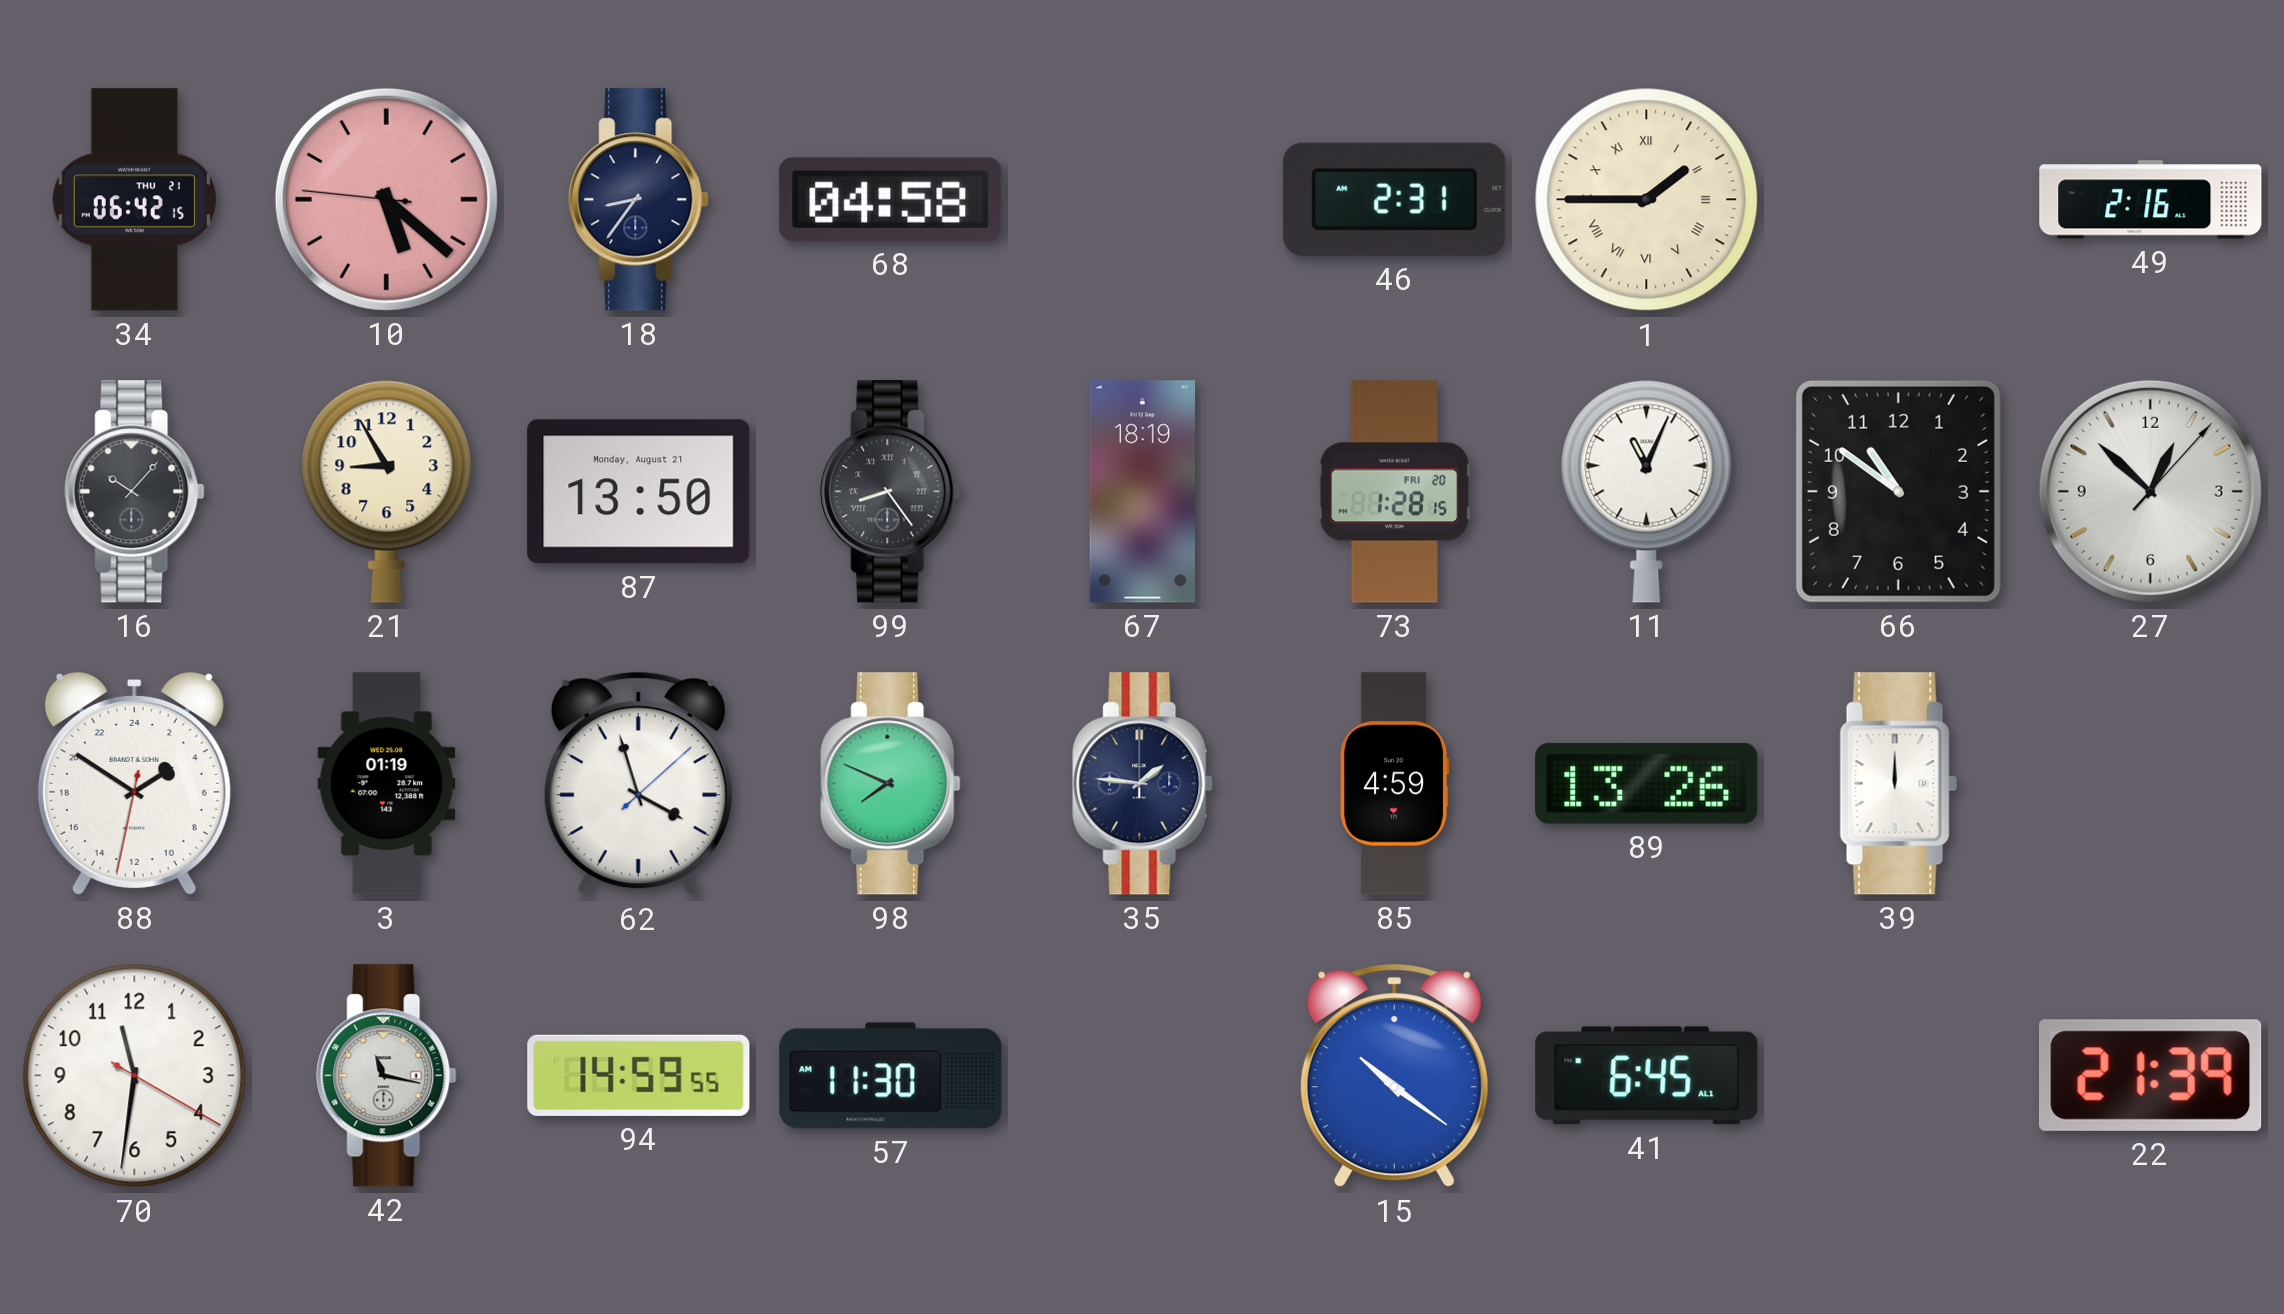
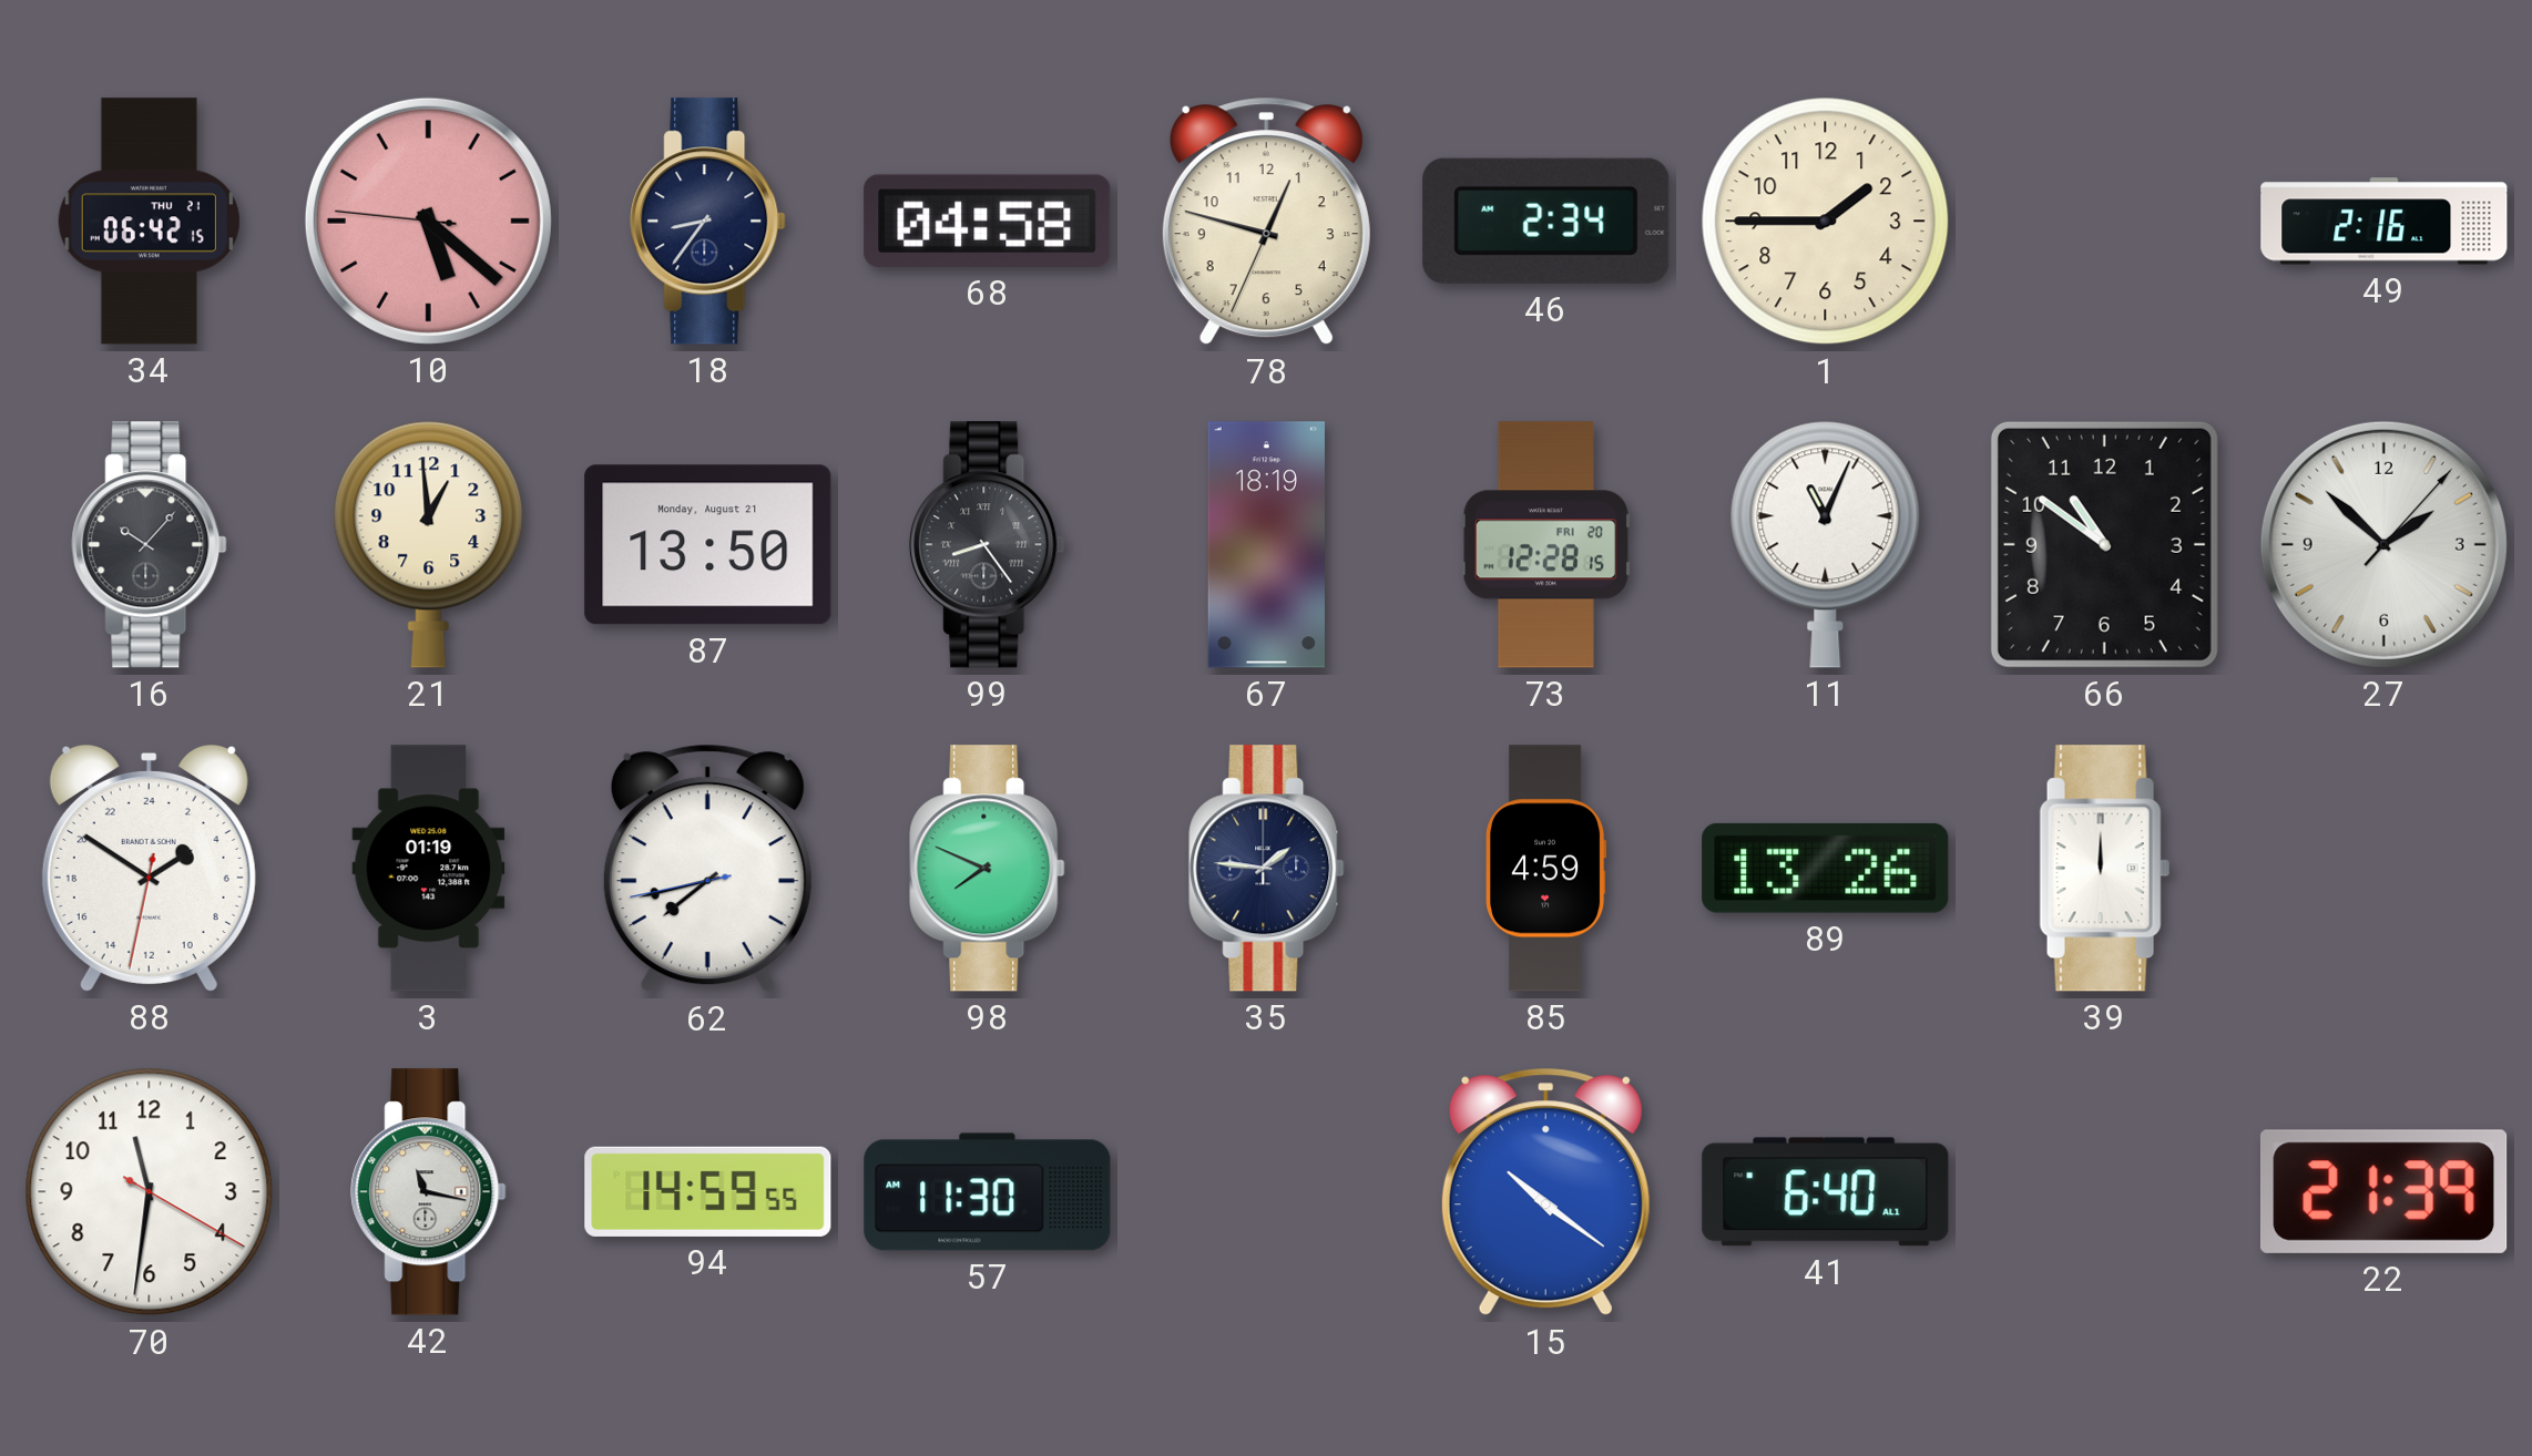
78: none -> 12:47
46: 2:31 -> 2:34
1 numerals: Roman -> Arabic
21: 8:55 -> 12:59
73: 1:28 -> 12:28
27: 12:52 -> 1:52
62: 3:57 -> 7:42
41: 6:45 -> 6:40
